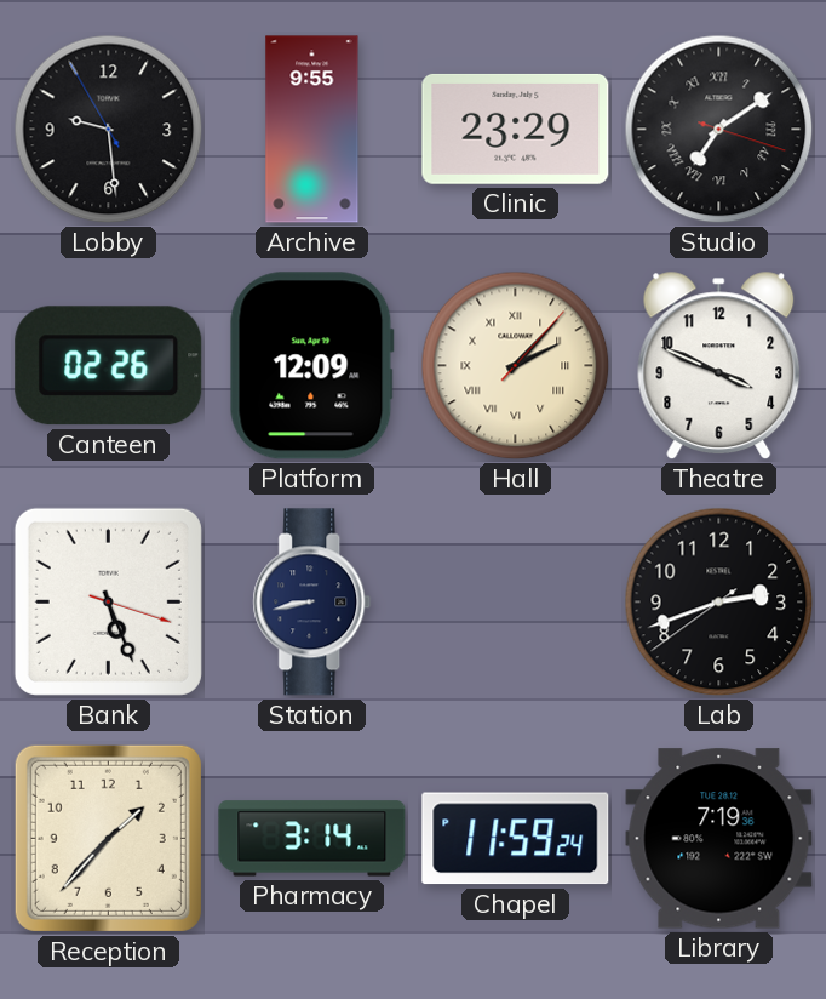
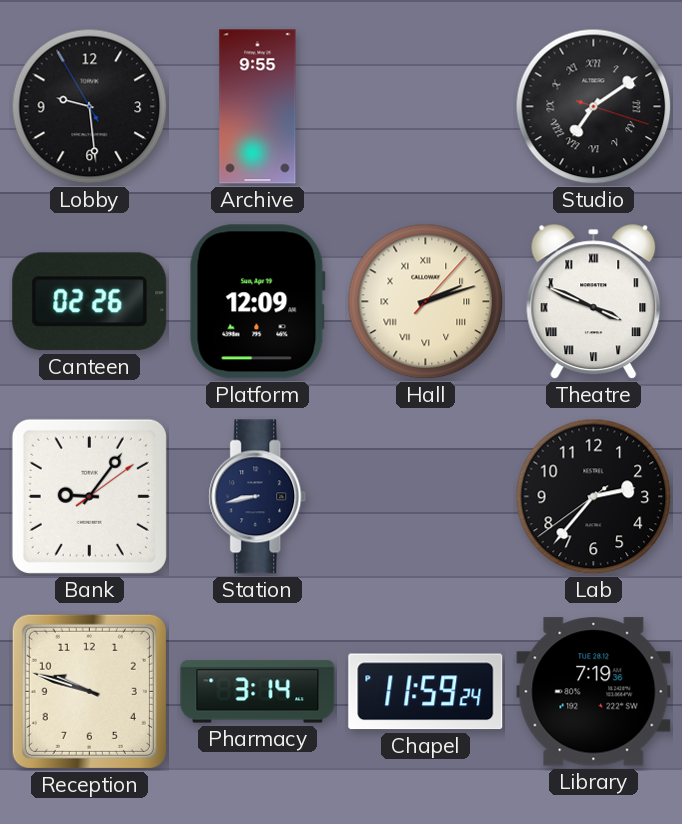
Clinic: 23:29 -> none
Hall: 2:07 -> 2:12
Theatre numerals: Arabic -> Roman
Bank: 5:26 -> 9:06
Lab: 2:41 -> 2:36
Reception: 1:37 -> 9:48
